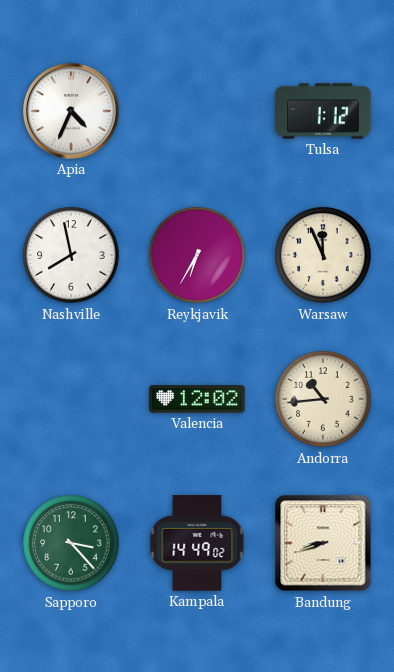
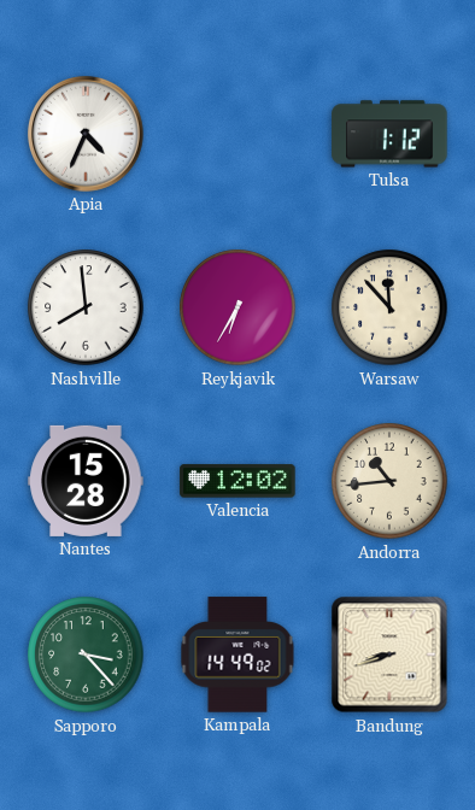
Nashville: 7:58 -> 7:59
Warsaw: 11:56 -> 11:53
Nantes: none -> 15:28
